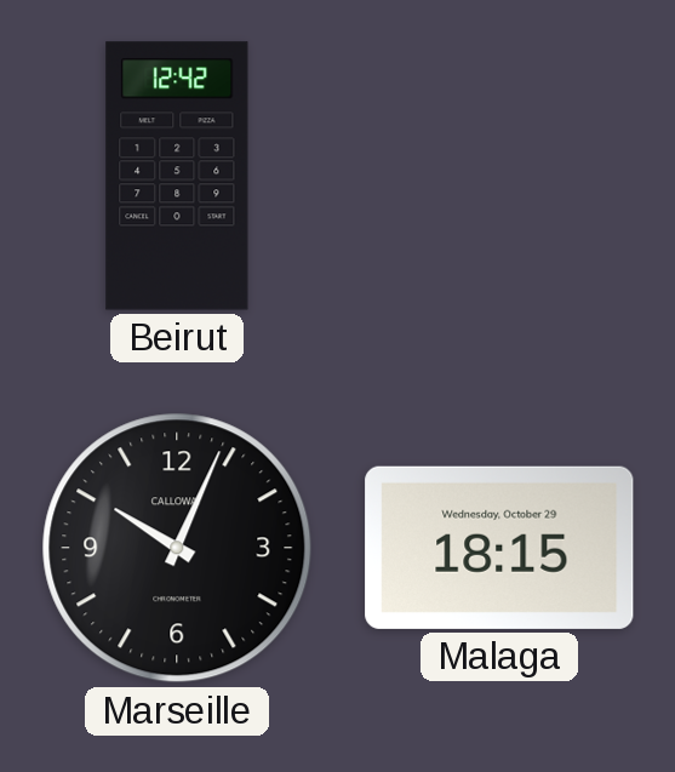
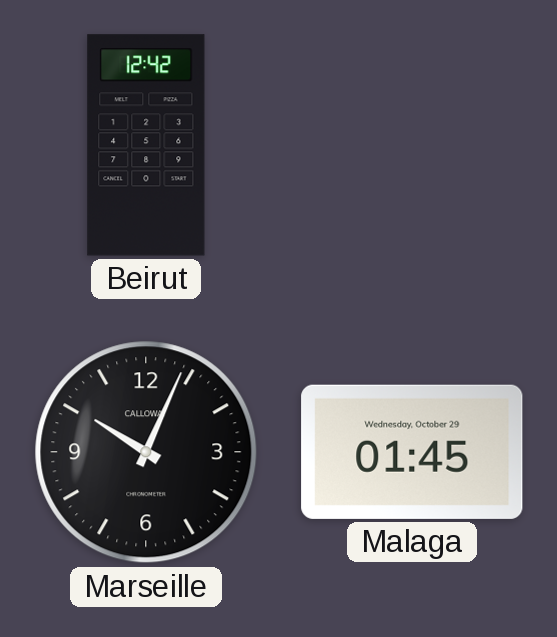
Malaga: 18:15 -> 01:45
